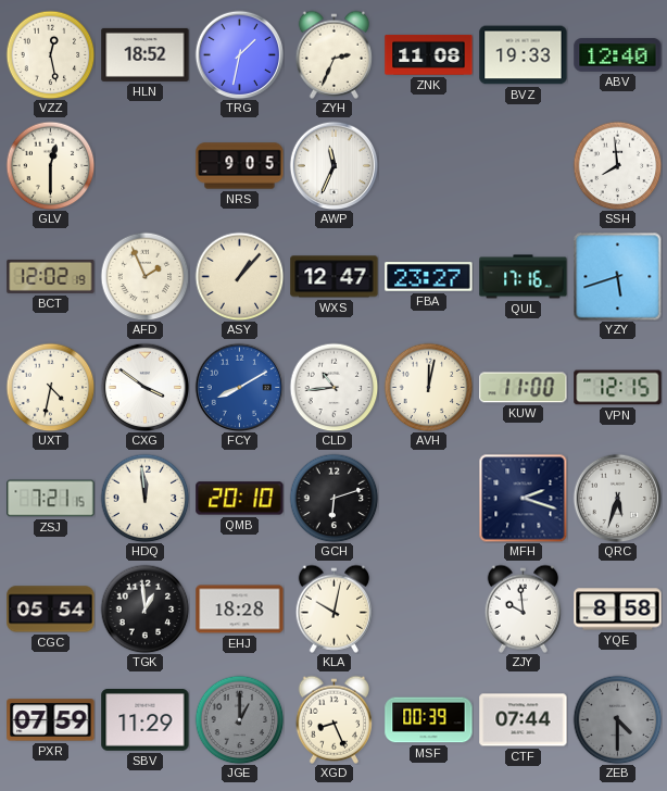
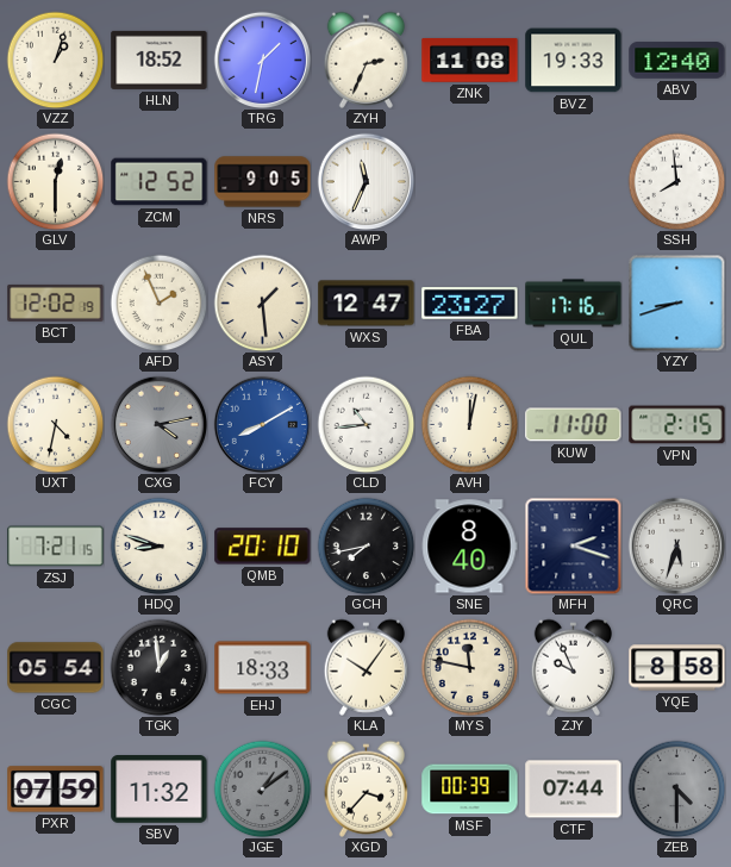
VZZ: 12:28 -> 1:03
ZCM: none -> 12:52
ASY: 1:07 -> 1:29
YZY: 5:42 -> 8:42
CXG: 3:51 -> 4:13
CXG dial: white -> grey
VPN: 12:15 -> 2:15
HDQ: 11:59 -> 8:48
GCH: 6:12 -> 7:43
SNE: none -> 8:40
EHJ: 18:28 -> 18:33
KLA: 10:02 -> 10:06
MYS: none -> 11:47
ZJY: 9:59 -> 9:56
SBV: 11:29 -> 11:32
JGE: 1:00 -> 1:09
XGD: 8:26 -> 3:37
